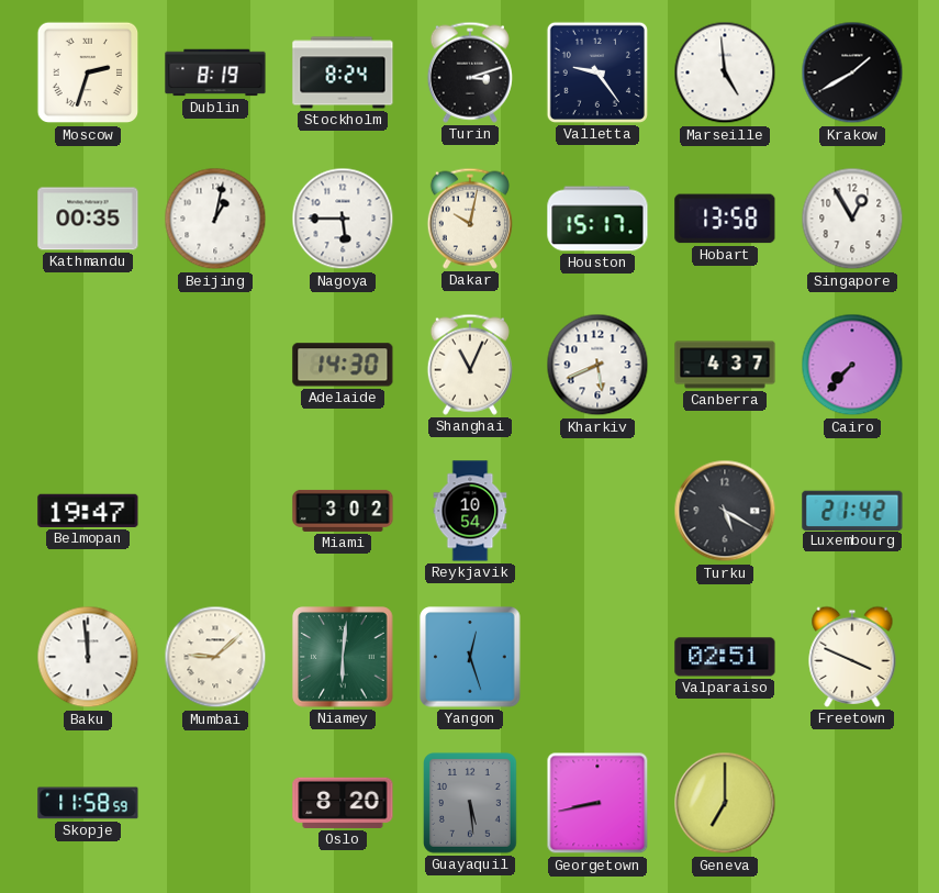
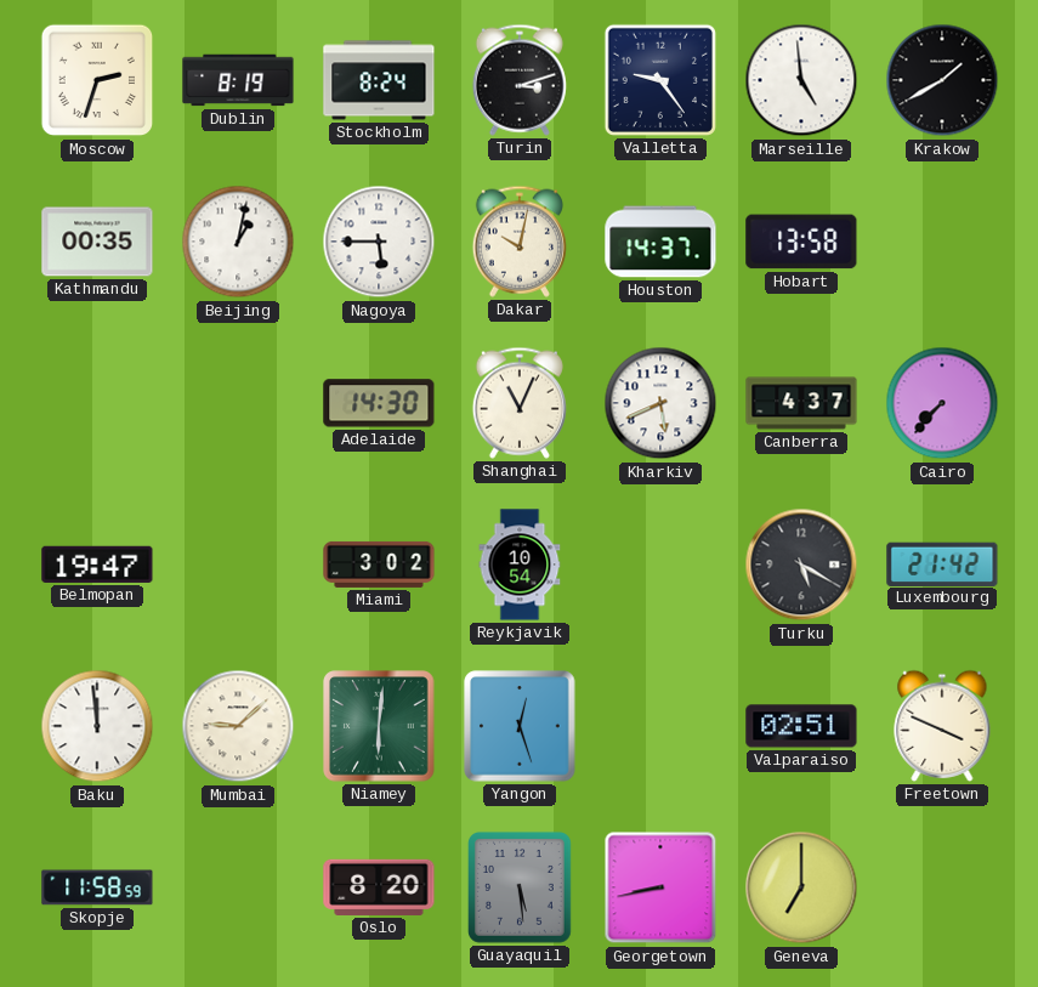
Houston: 15:17 -> 14:37
Singapore: 12:55 -> none
